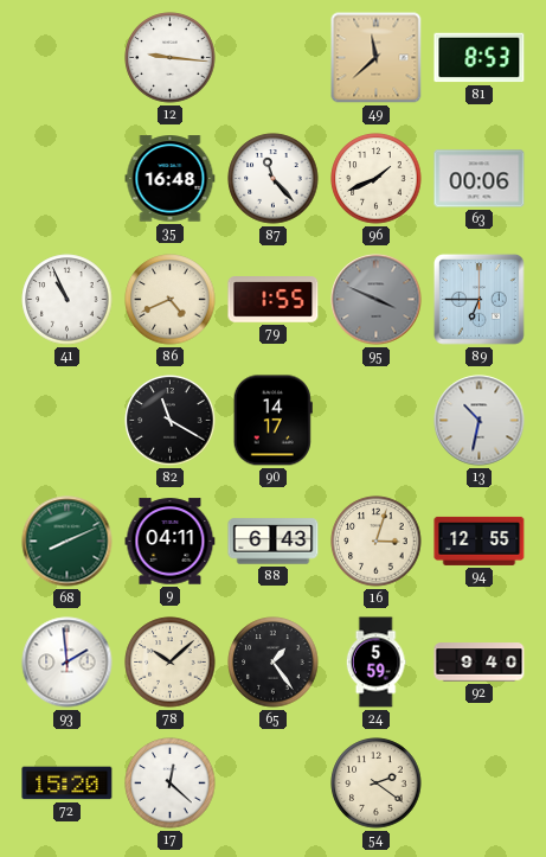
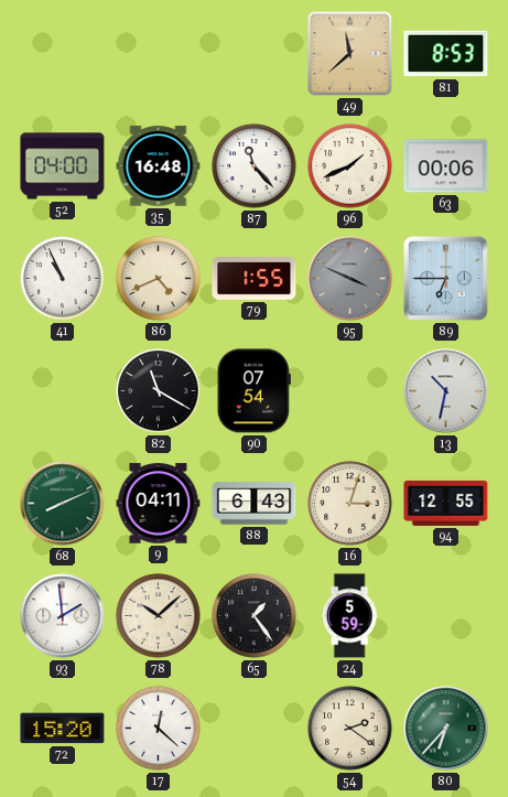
12: 9:16 -> none
52: none -> 04:00
90: 14:17 -> 07:54
92: 9:40 -> none
80: none -> 6:37
